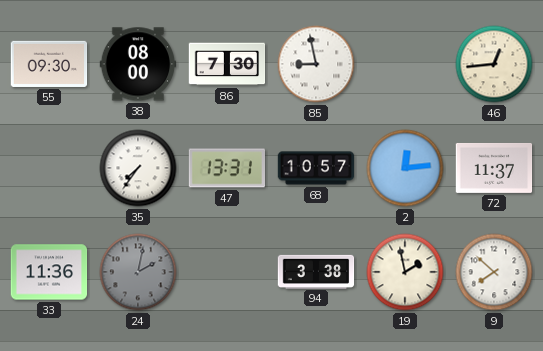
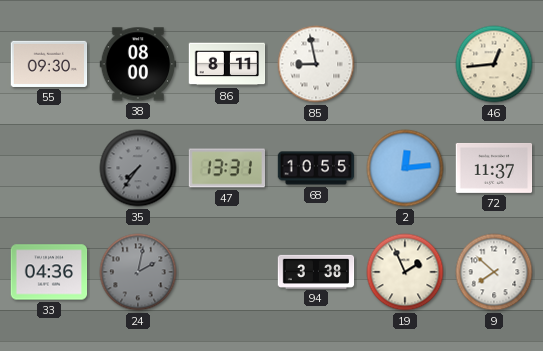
86: 7:30 -> 8:11
35 dial: white -> grey
68: 10:57 -> 10:55
33: 11:36 -> 04:36
19: 1:58 -> 1:56
